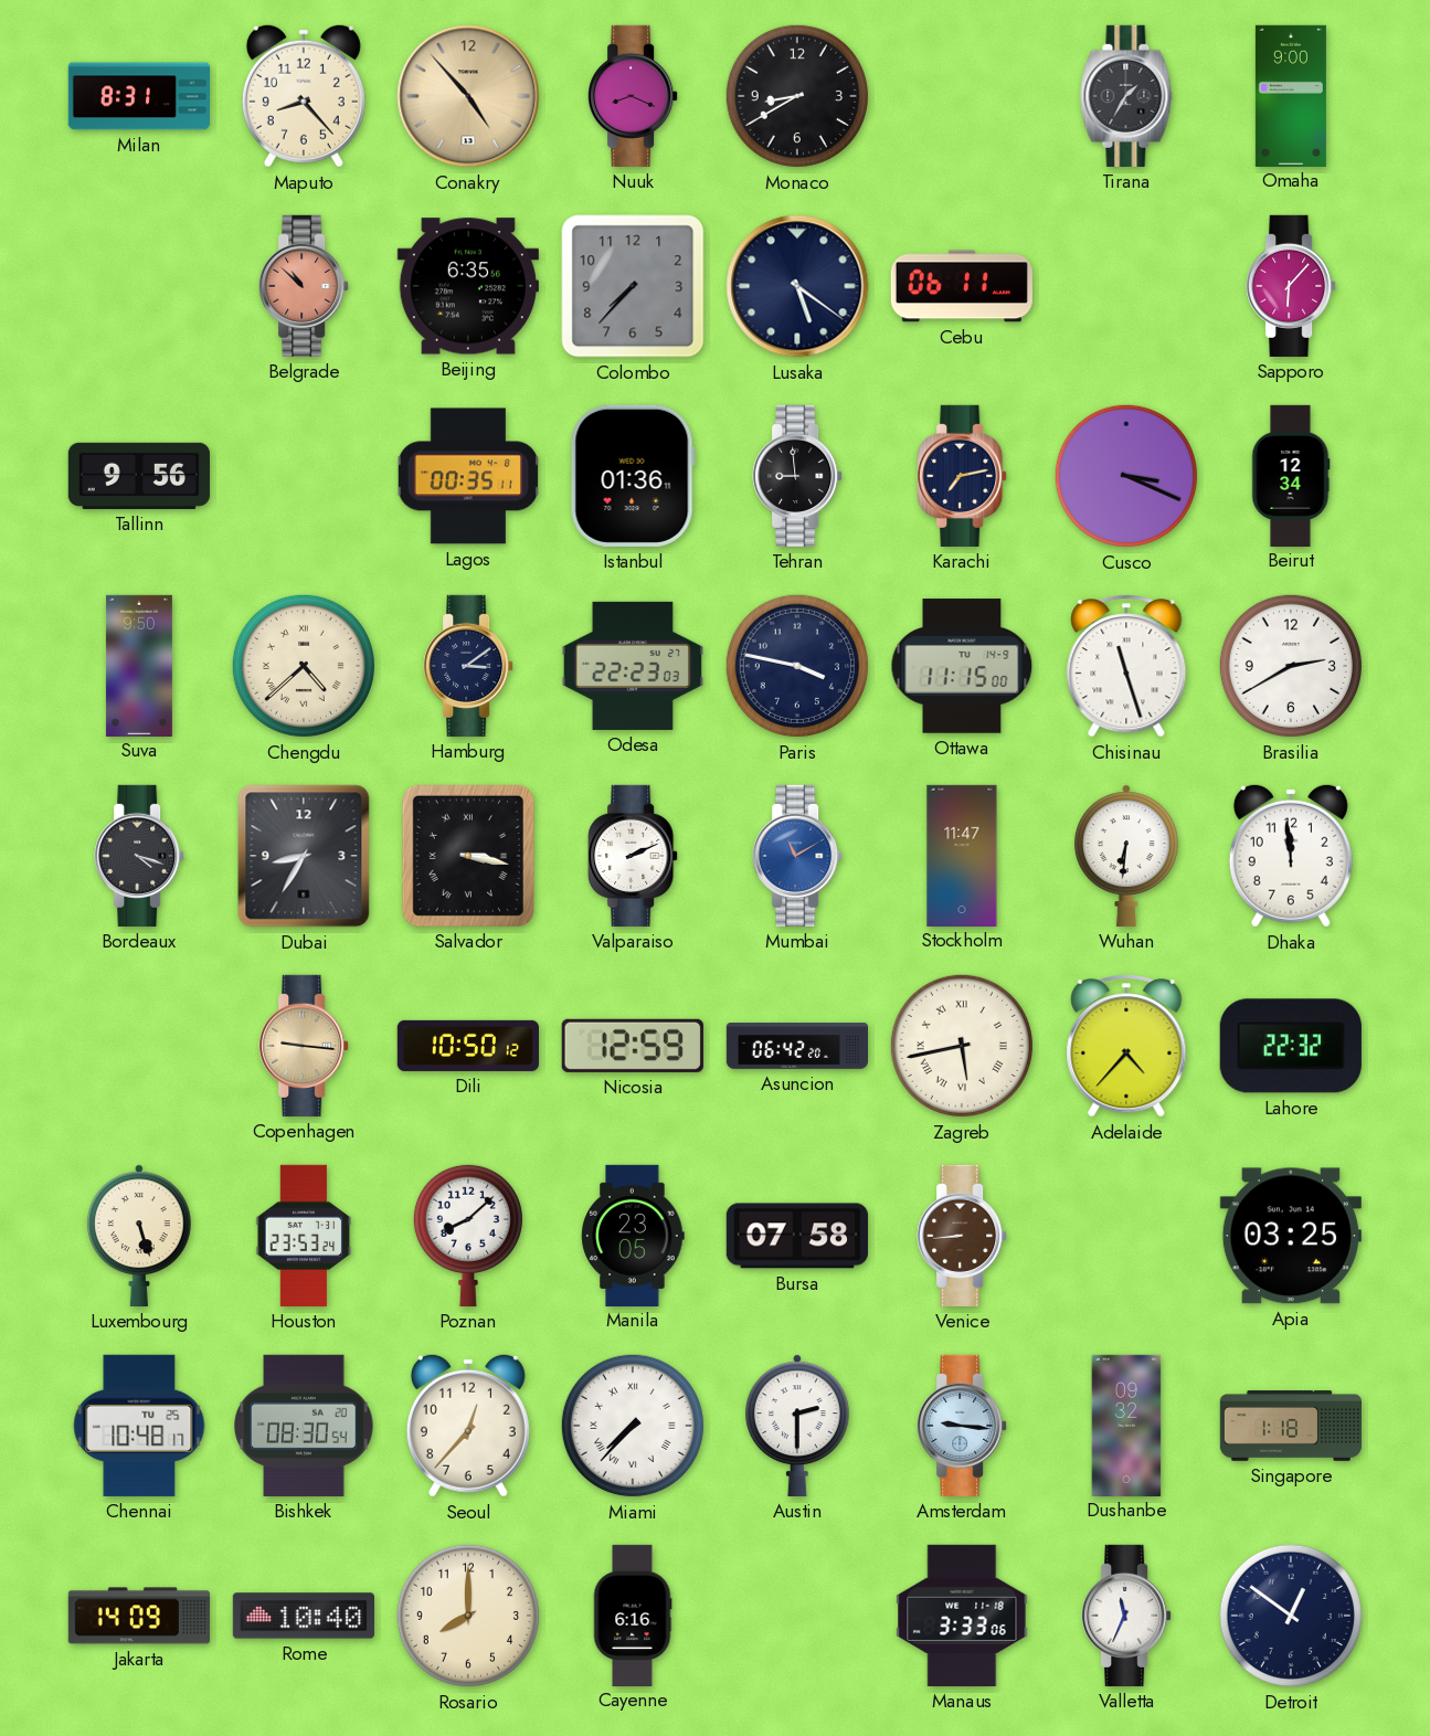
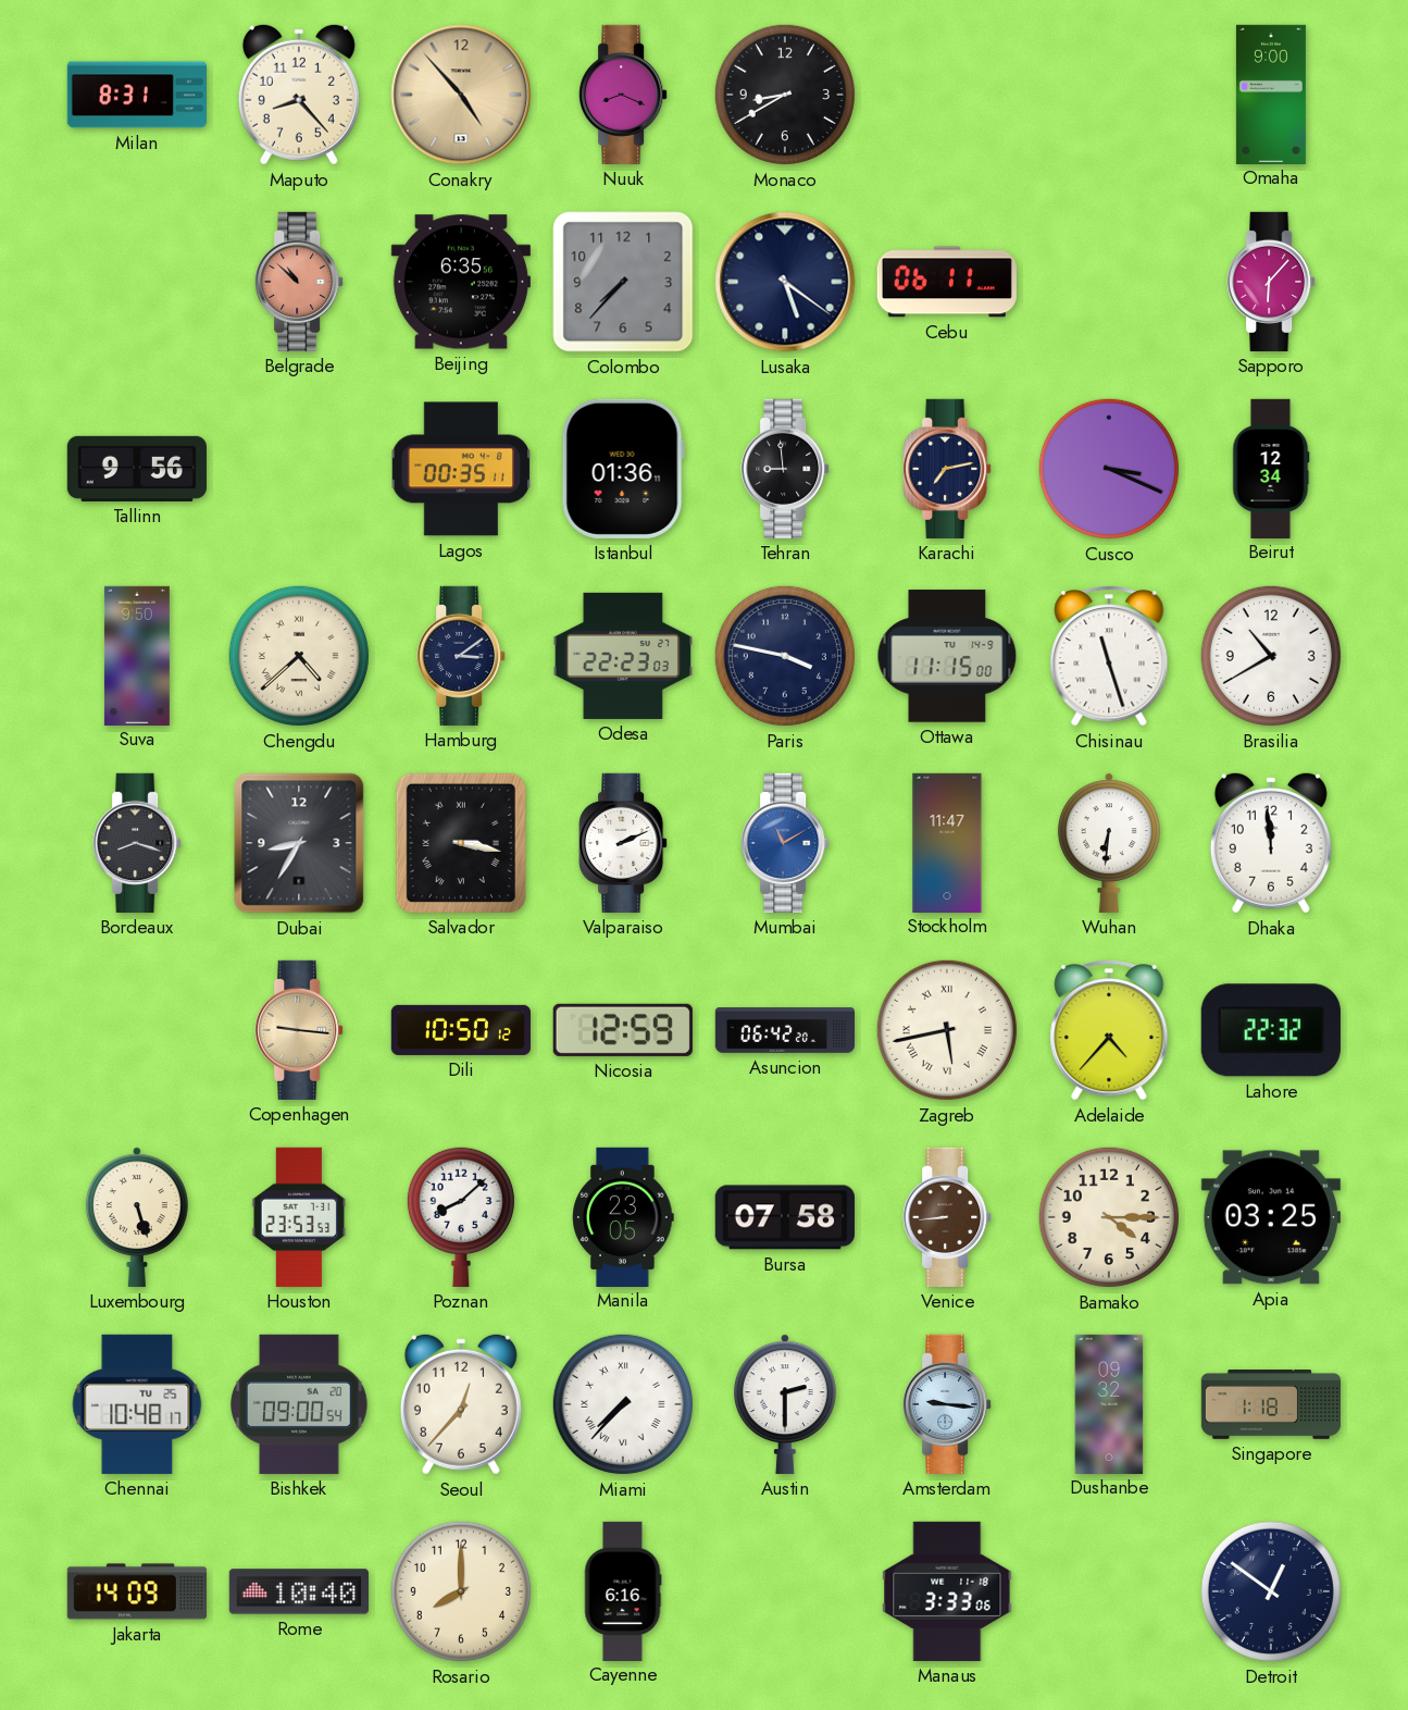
Tirana: 1:35 -> none
Brasilia: 2:40 -> 10:40
Bordeaux: 4:18 -> 8:18
Houston: 23:53:24 -> 23:53:53
Bamako: none -> 4:15
Bishkek: 08:30 -> 09:00
Valletta: 11:34 -> none
